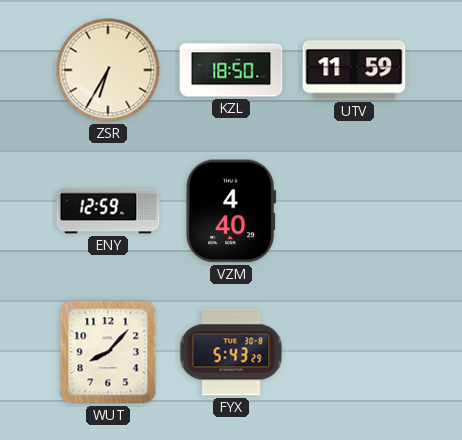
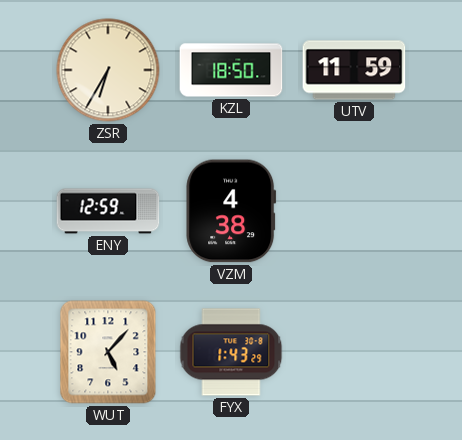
VZM: 4:40 -> 4:38
WUT: 8:07 -> 5:07
FYX: 5:43 -> 1:43
